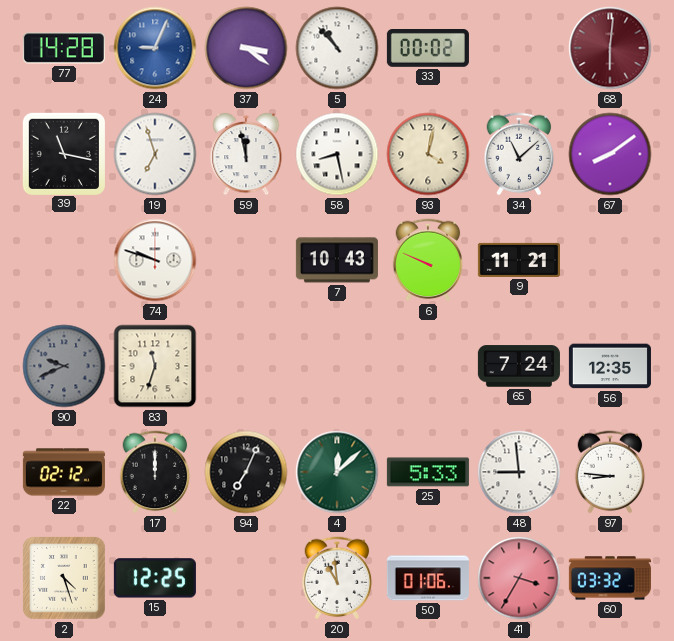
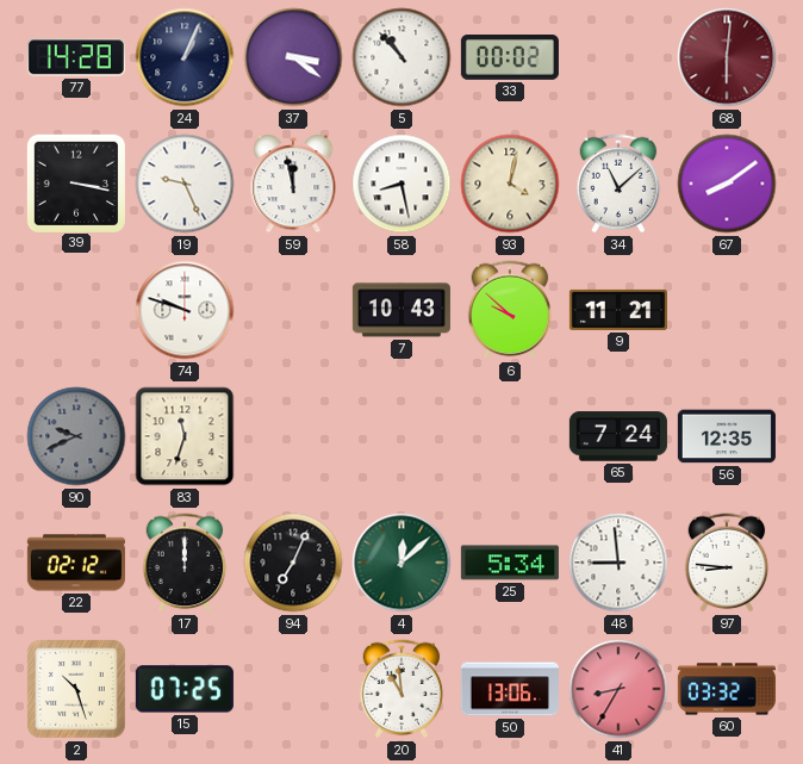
24: 9:04 -> 1:04
24 dial: blue -> navy
39: 11:17 -> 3:17
19: 6:57 -> 9:26
6: 9:49 -> 9:52
25: 5:33 -> 5:34
2: 4:27 -> 10:27
15: 12:25 -> 07:25
50: 01:06 -> 13:06
41: 3:35 -> 8:35
